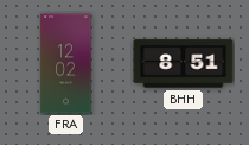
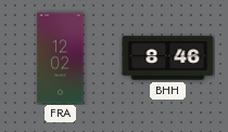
BHH: 8:51 -> 8:46
